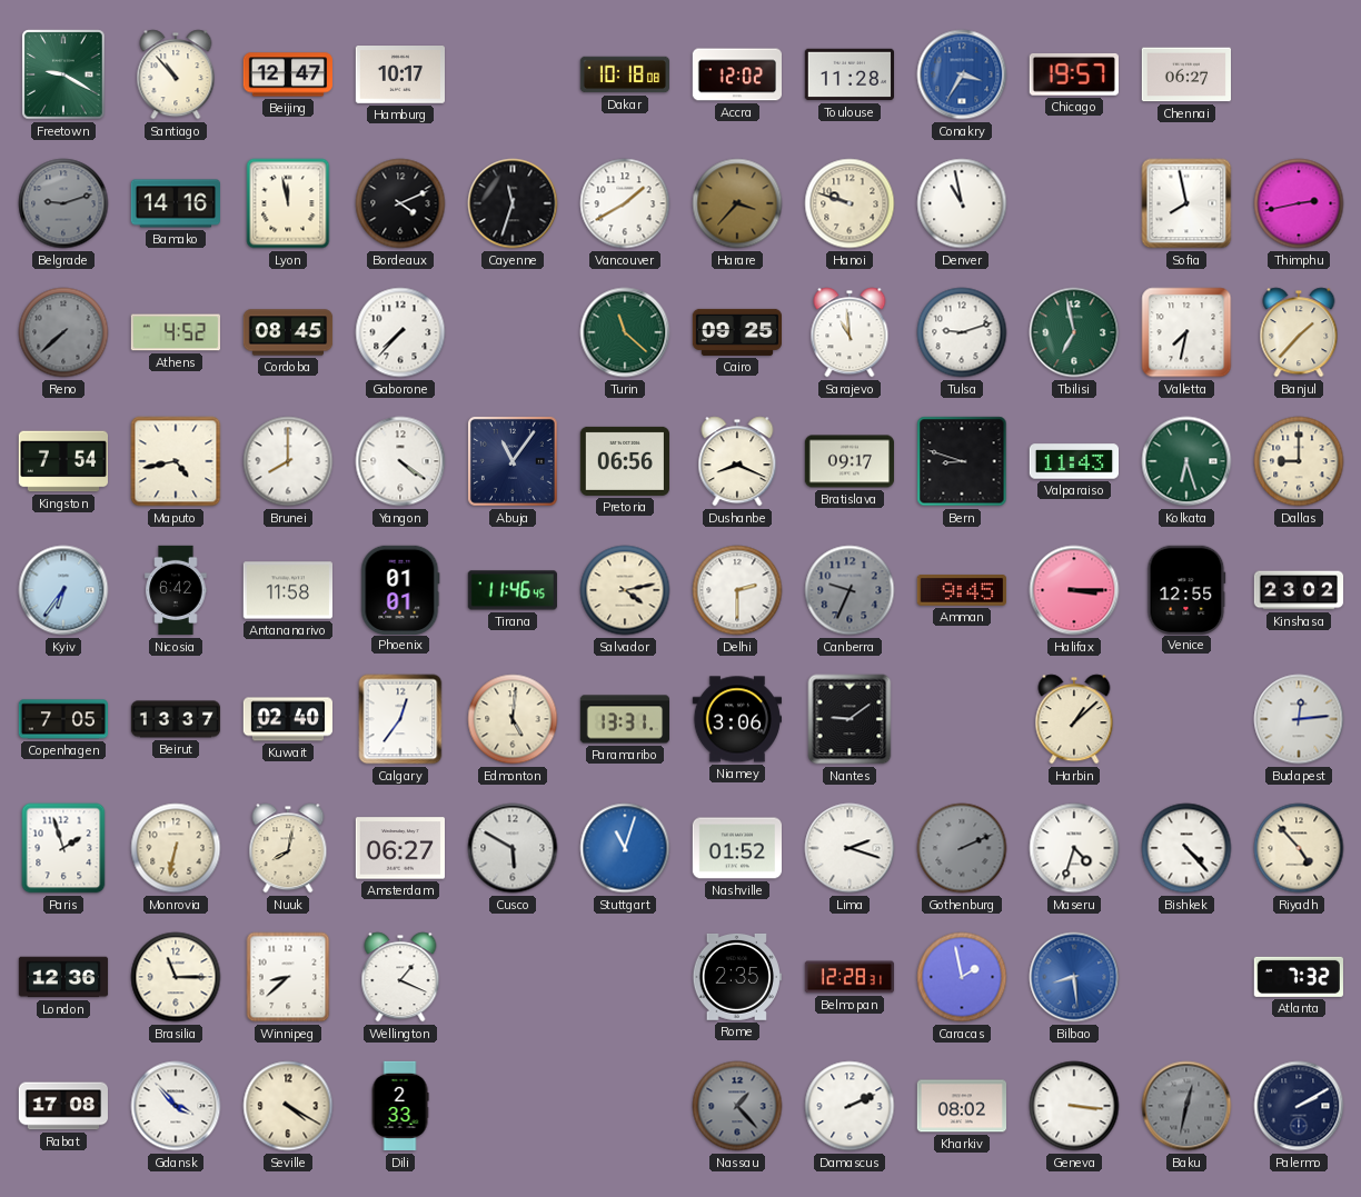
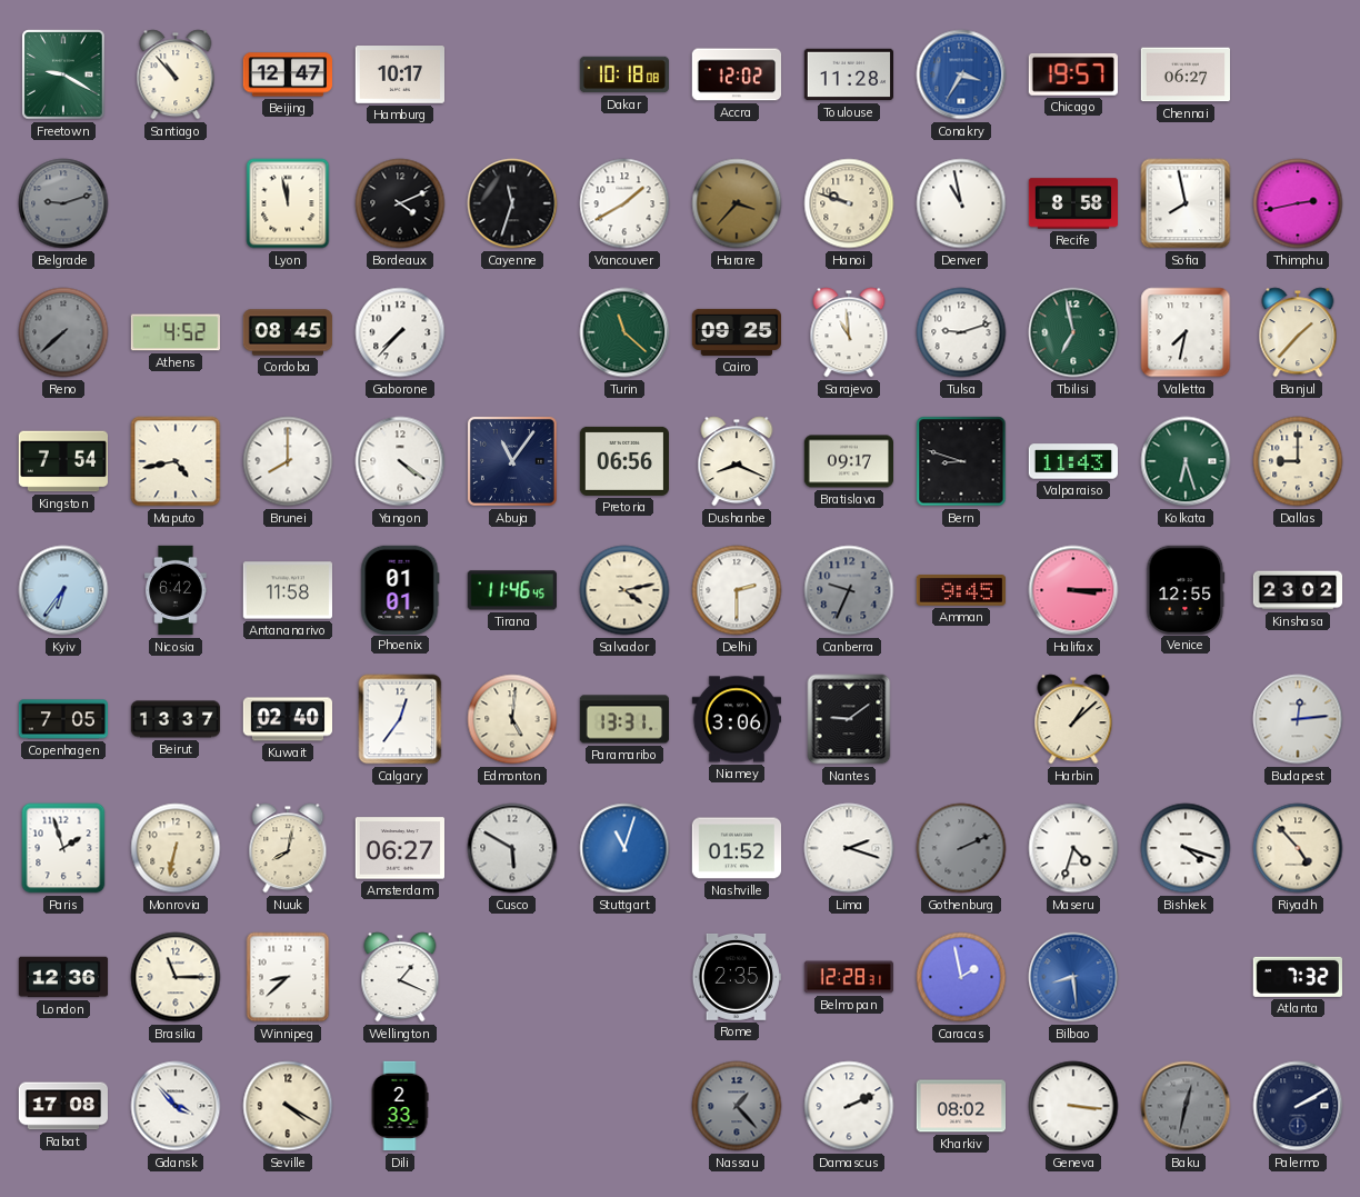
Bamako: 14:16 -> none
Recife: none -> 8:58
Bishkek: 4:23 -> 4:18
